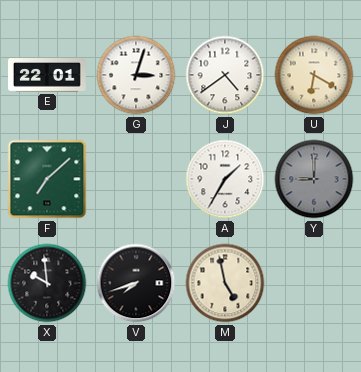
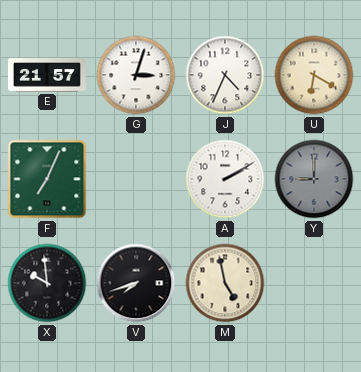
E: 22:01 -> 21:57
J: 4:39 -> 4:34
F: 7:08 -> 7:04
A: 1:35 -> 2:10
